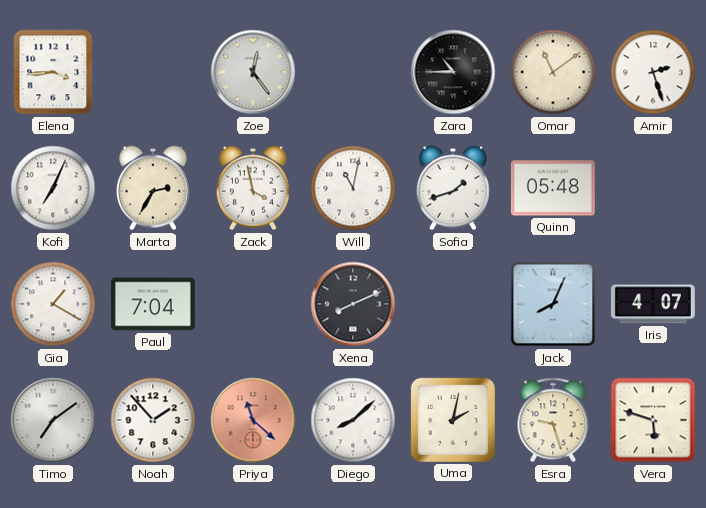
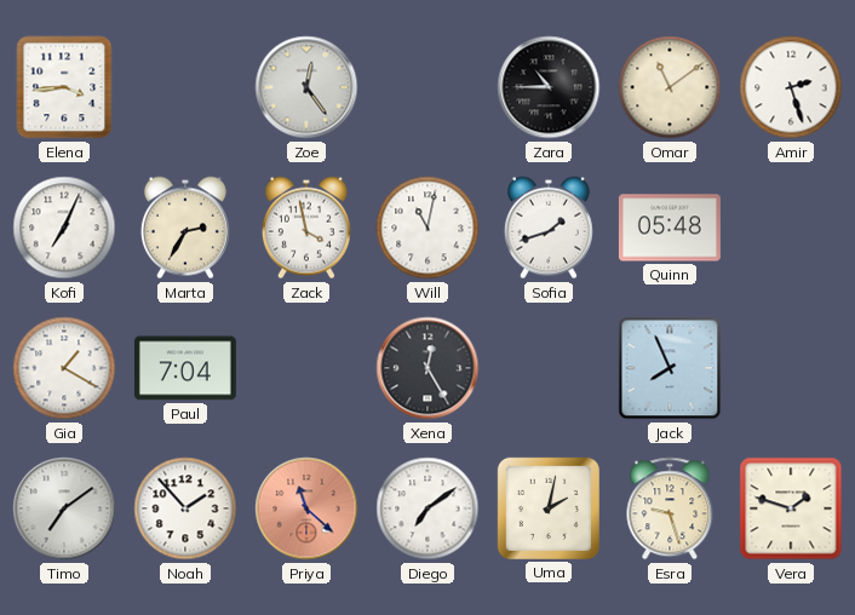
Xena: 8:11 -> 12:25
Jack: 8:04 -> 7:56
Iris: 4:07 -> none
Diego: 8:08 -> 7:09
Vera: 5:48 -> 1:48
